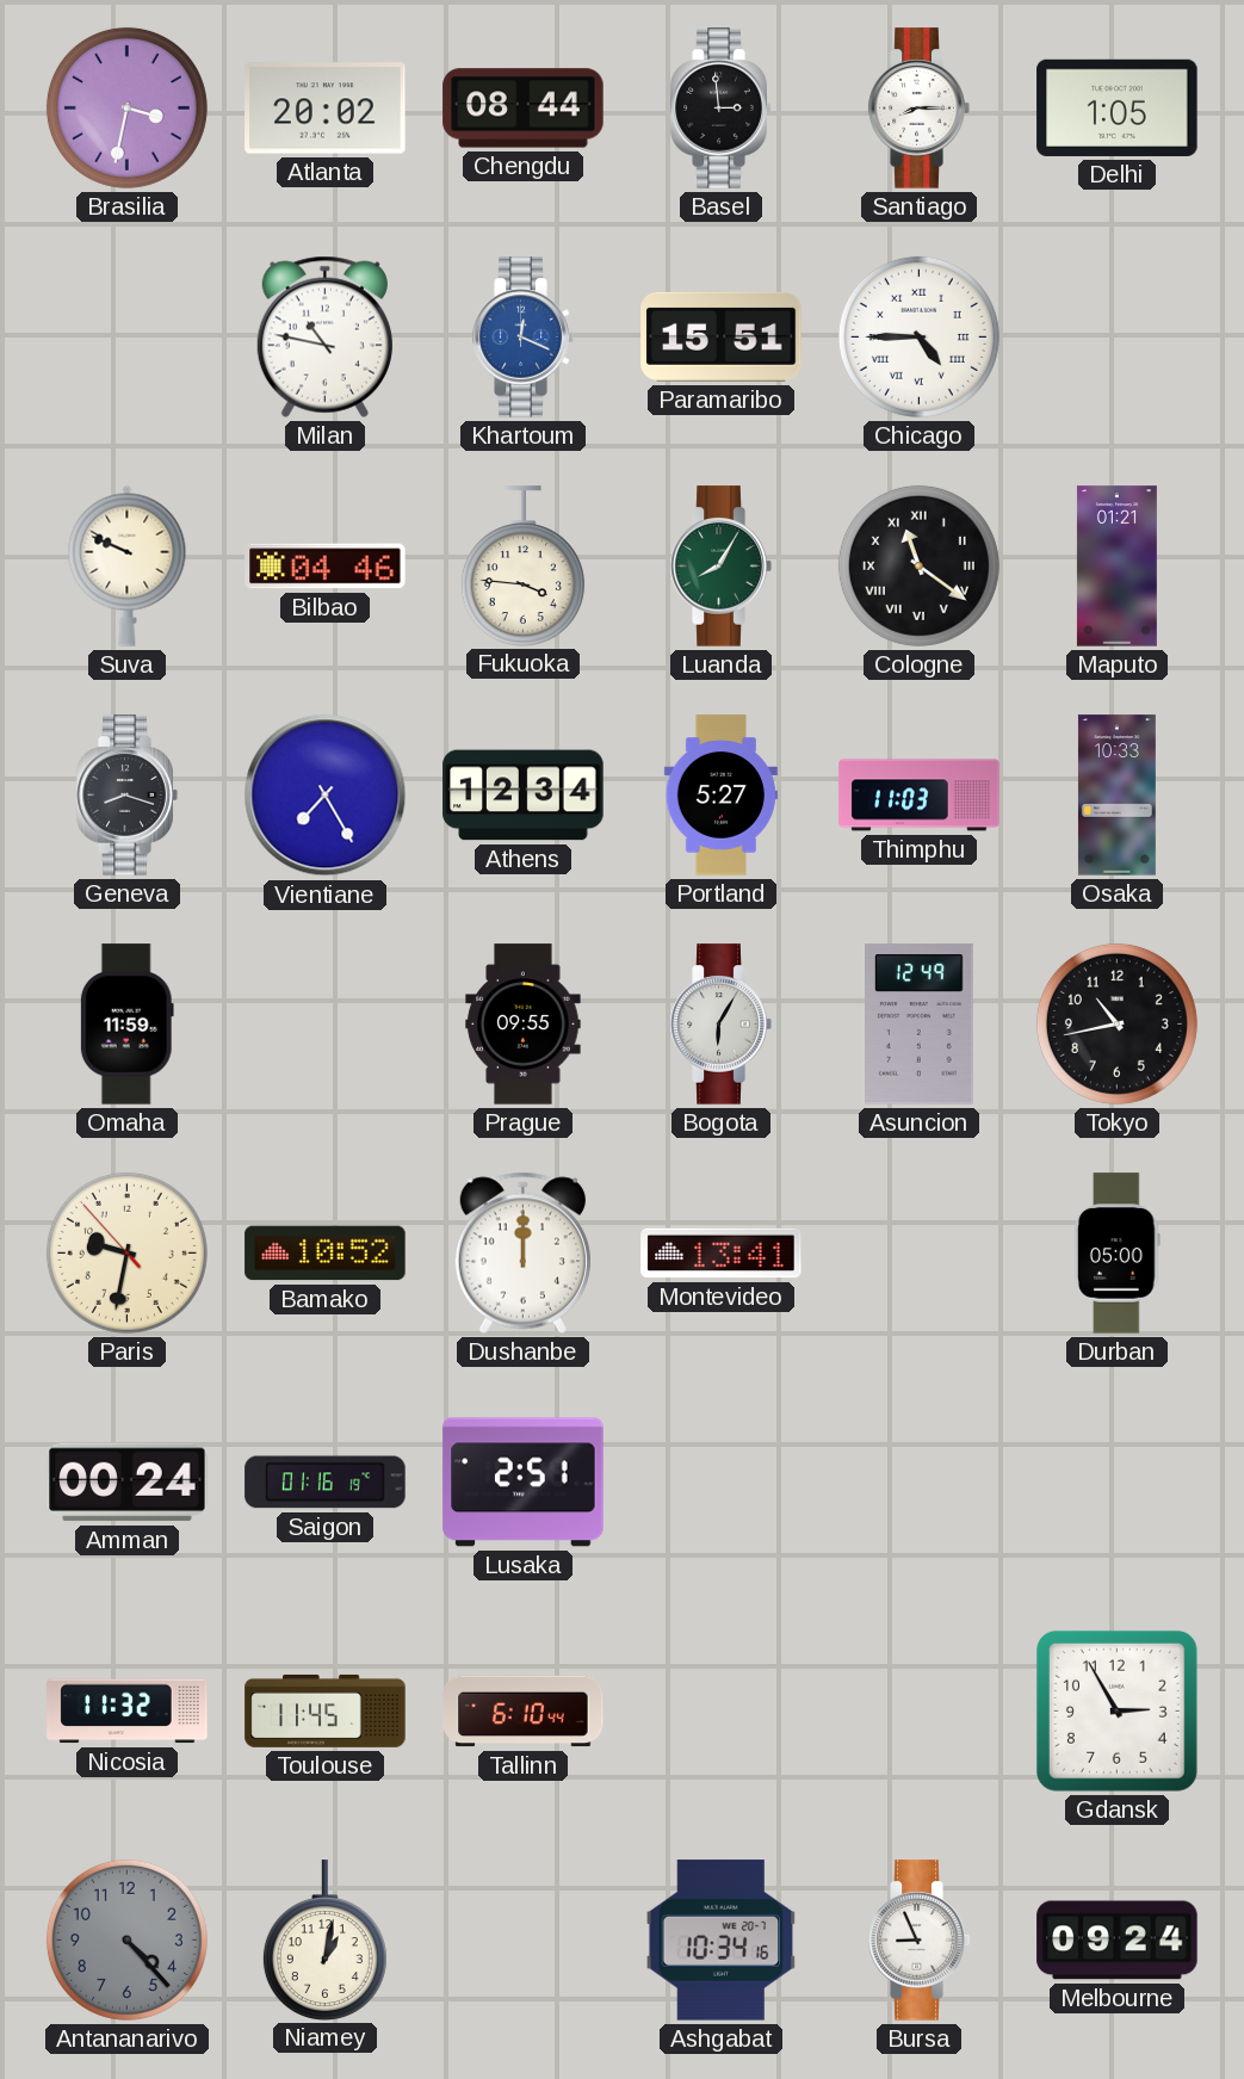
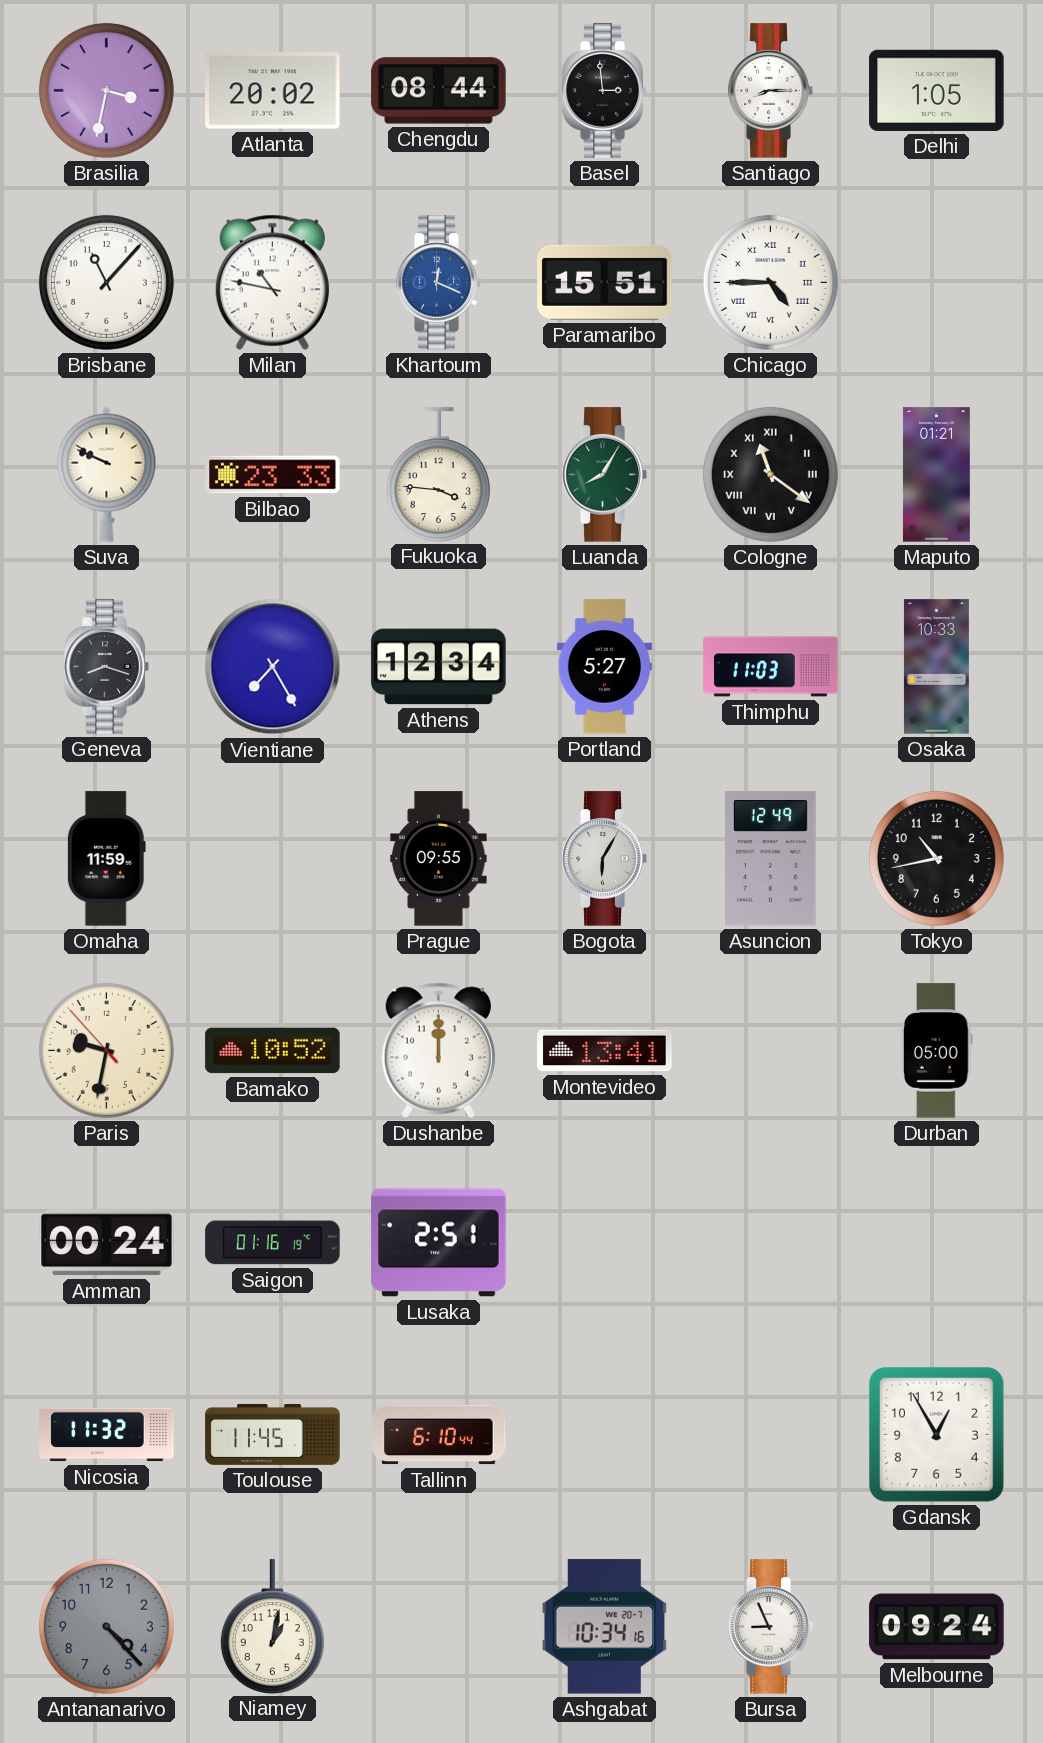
Brisbane: none -> 11:07
Bilbao: 04:46 -> 23:33
Gdansk: 2:55 -> 12:55
